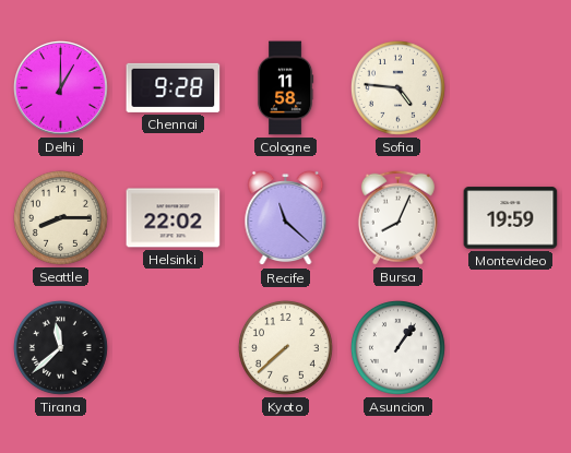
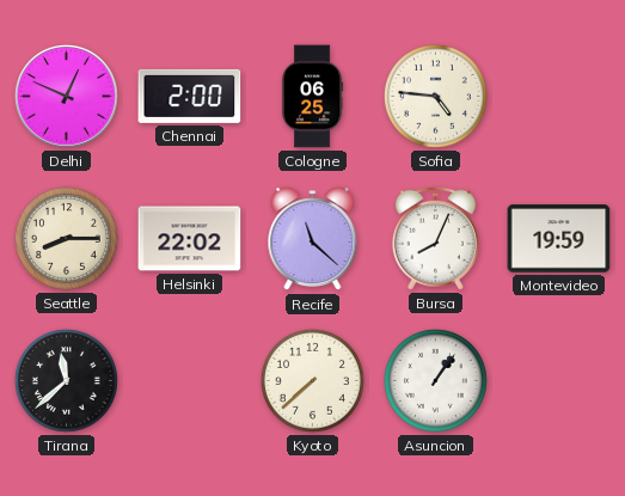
Delhi: 1:00 -> 12:49
Chennai: 9:28 -> 2:00
Cologne: 11:58 -> 06:25
